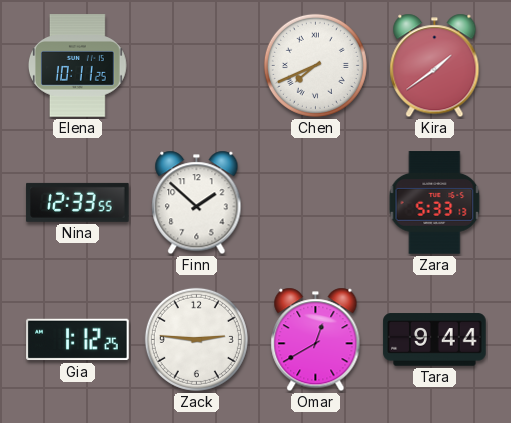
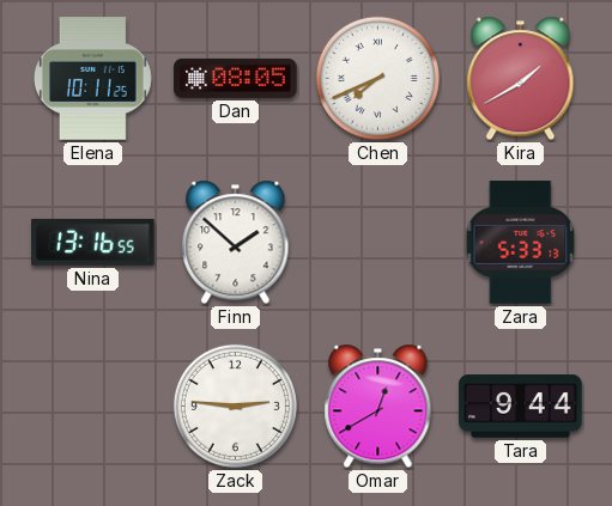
Dan: none -> 08:05
Kira: 1:39 -> 1:40
Nina: 12:33 -> 13:16
Gia: 1:12 -> none
